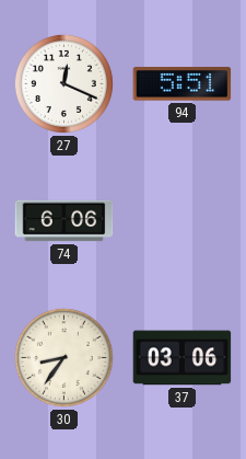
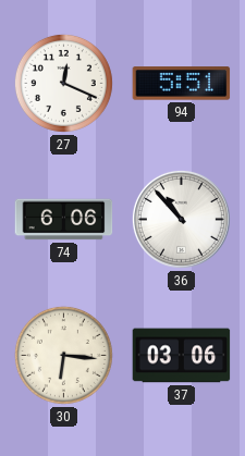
36: none -> 10:53
30: 8:36 -> 6:16
